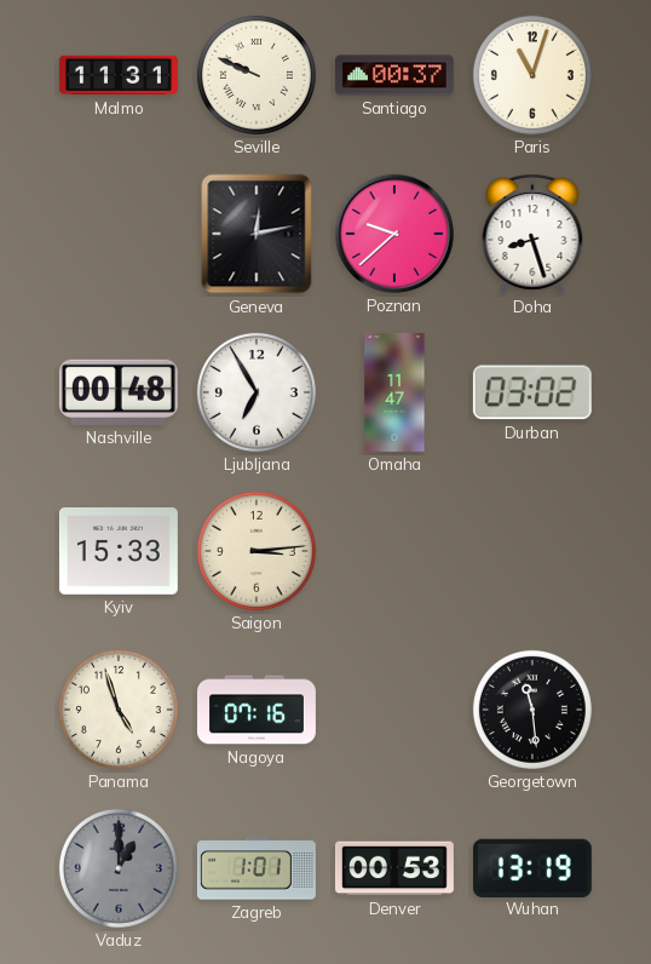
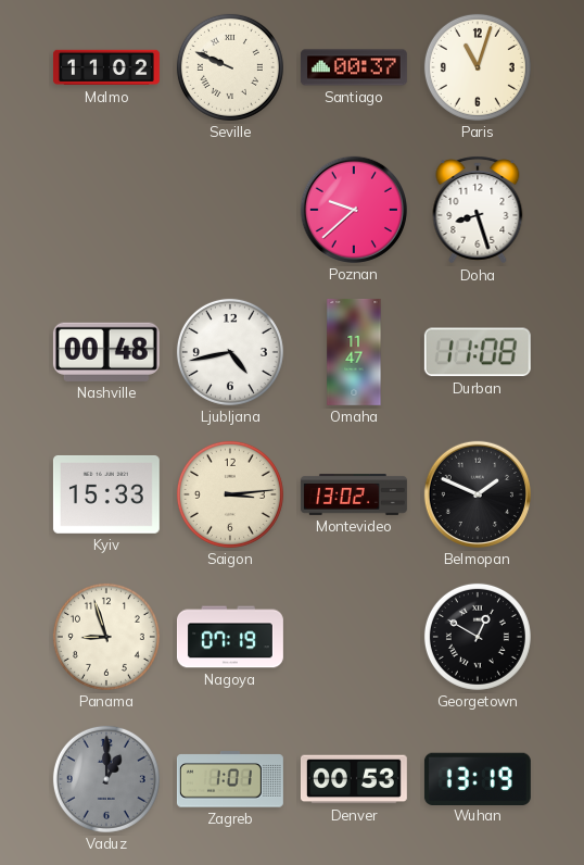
Malmo: 11:31 -> 11:02
Geneva: 12:13 -> none
Ljubljana: 6:55 -> 4:43
Durban: 03:02 -> 11:08
Montevideo: none -> 13:02
Belmopan: none -> 1:49
Panama: 4:57 -> 8:57
Nagoya: 07:16 -> 07:19
Georgetown: 11:29 -> 12:50
